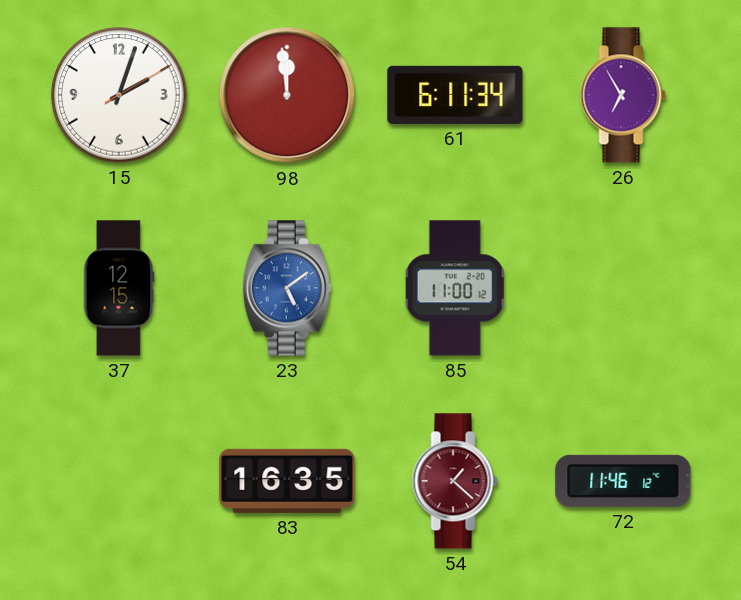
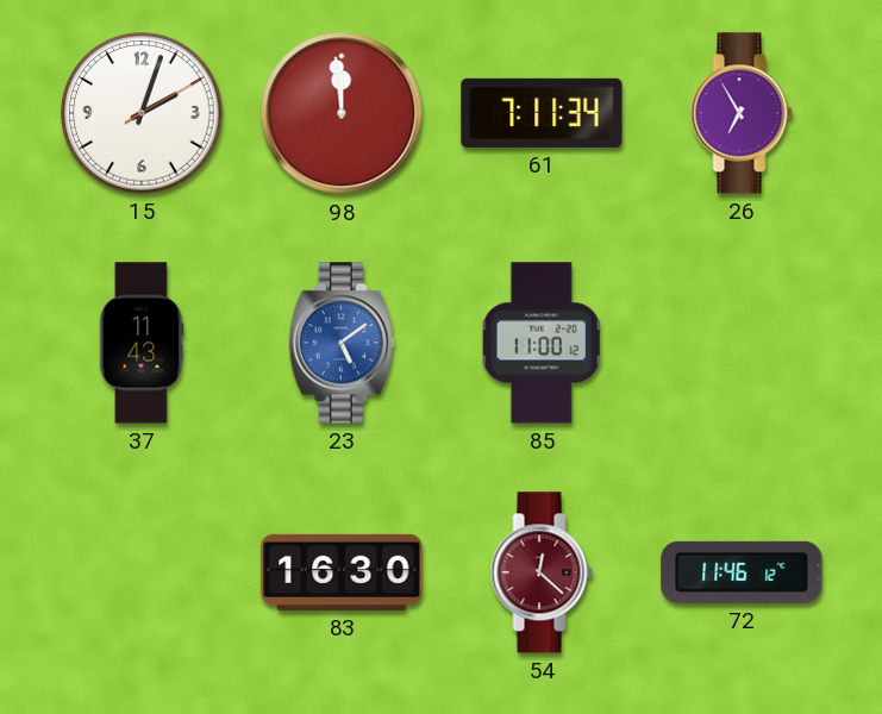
61: 6:11 -> 7:11
37: 12:15 -> 11:43
83: 16:35 -> 16:30
54: 1:22 -> 12:22
